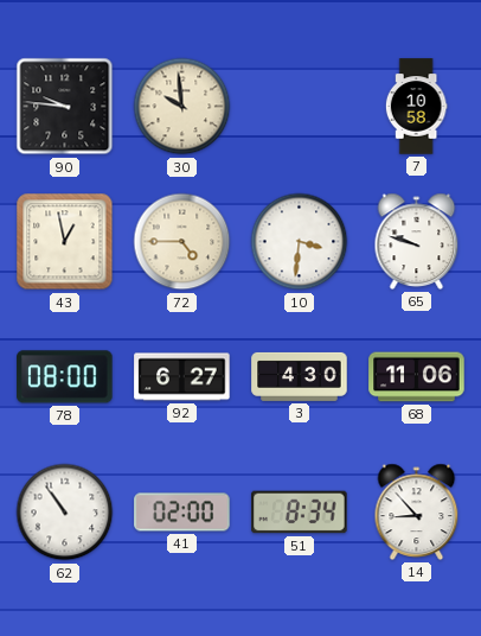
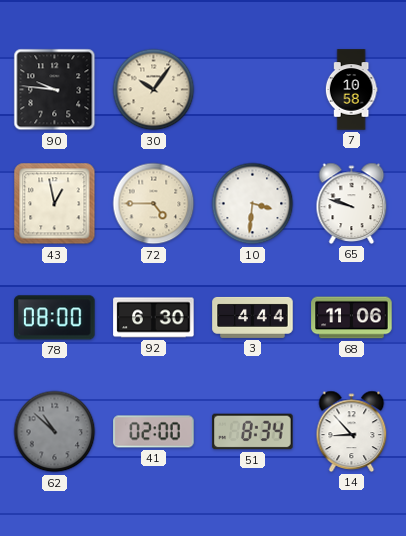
30: 9:59 -> 10:06
92: 6:27 -> 6:30
3: 4:30 -> 4:44
62: 10:54 -> 10:52
62 dial: white -> grey
